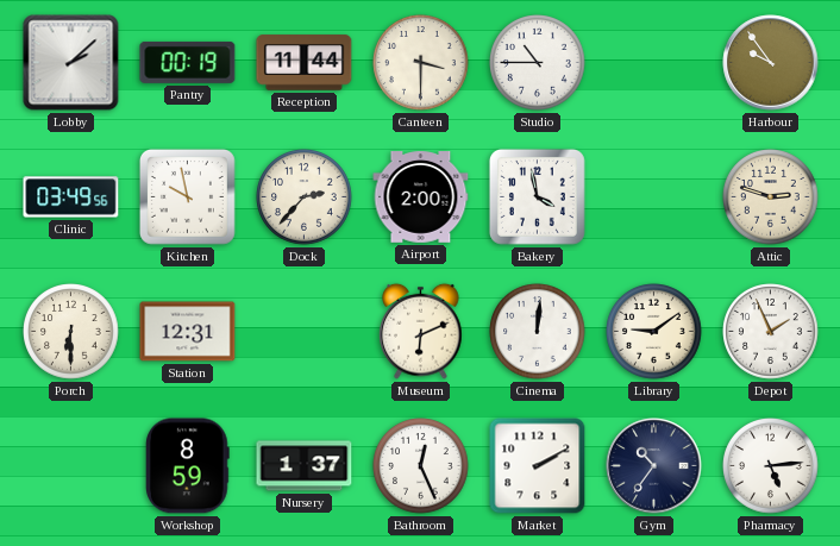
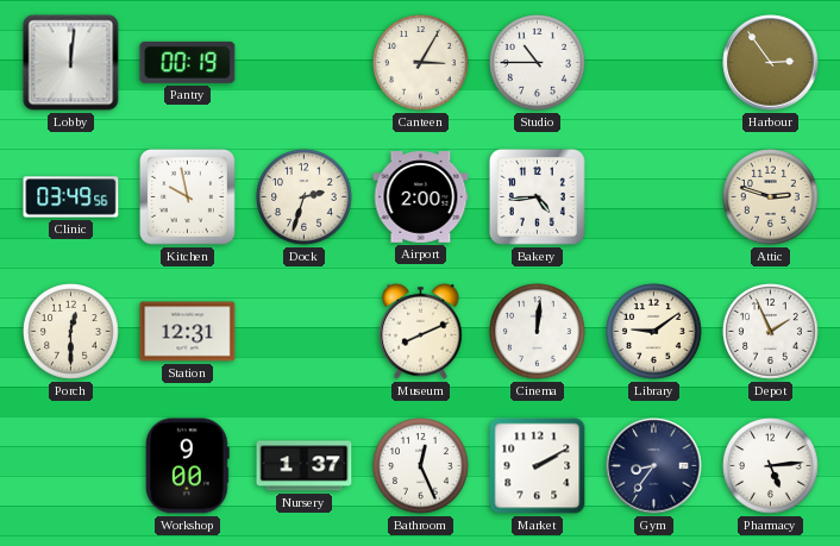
Lobby: 2:08 -> 12:01
Reception: 11:44 -> none
Canteen: 3:30 -> 3:05
Harbour: 9:54 -> 2:54
Dock: 2:37 -> 2:33
Bakery: 3:58 -> 4:44
Porch: 6:30 -> 12:30
Museum: 6:11 -> 8:11
Workshop: 8:59 -> 9:00
Gym: 10:36 -> 8:36
